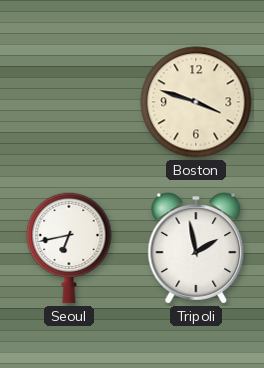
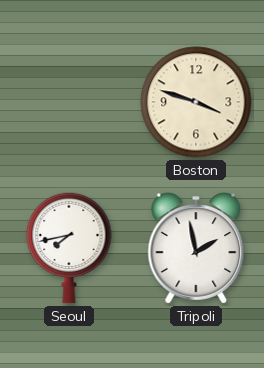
Seoul: 6:43 -> 7:43
